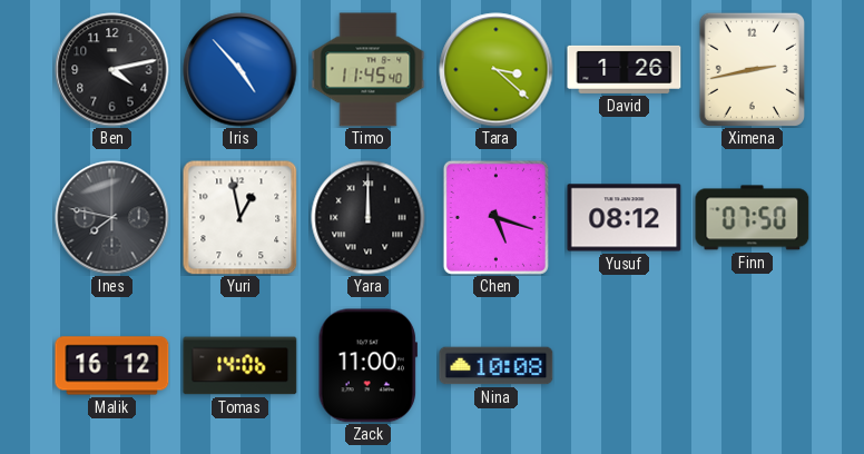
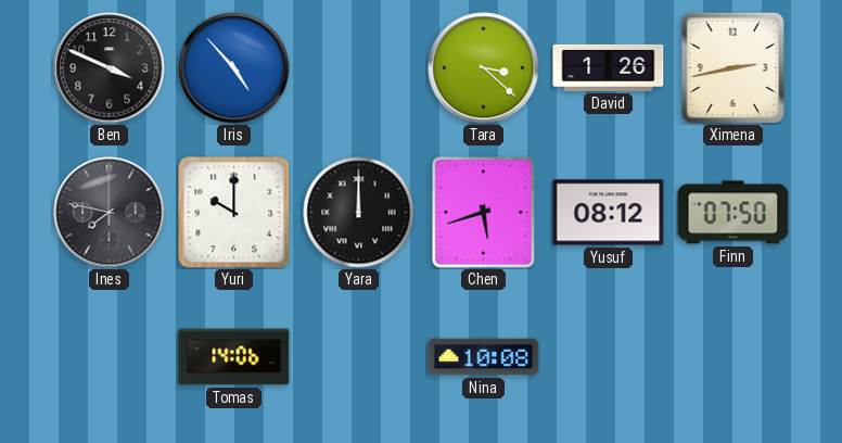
Ben: 4:13 -> 3:49
Timo: 11:45 -> none
Yuri: 12:58 -> 10:00
Chen: 5:18 -> 5:42
Malik: 16:12 -> none
Zack: 11:00 -> none
